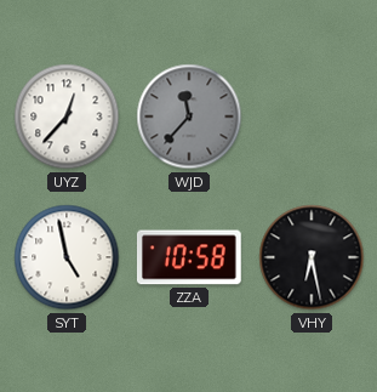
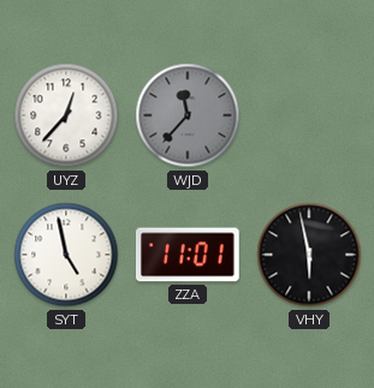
ZZA: 10:58 -> 11:01
VHY: 6:28 -> 5:58
